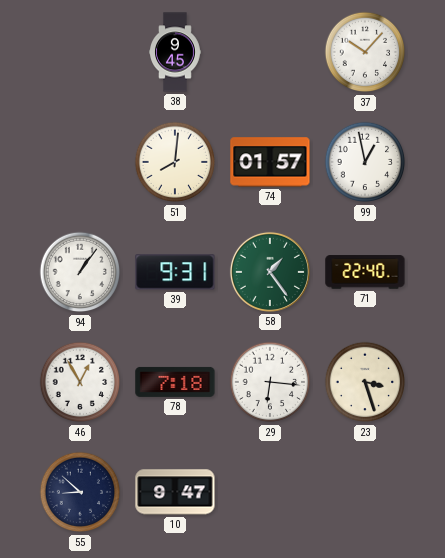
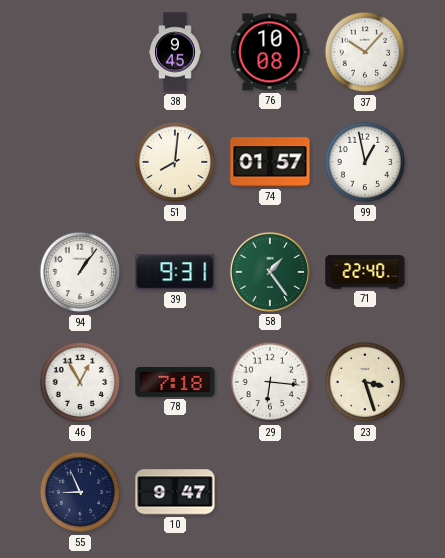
76: none -> 10:08
55: 8:52 -> 8:56
